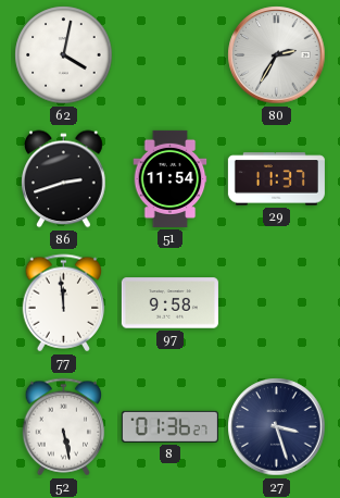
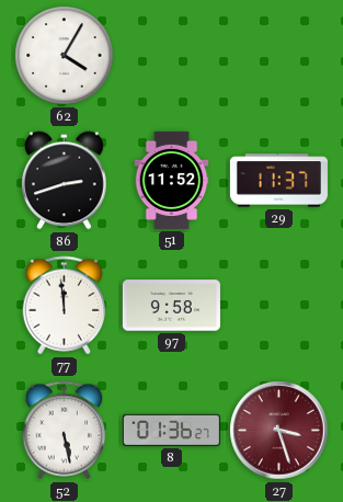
62: 4:02 -> 4:05
80: 2:35 -> none
51: 11:54 -> 11:52
27 dial: navy -> burgundy
